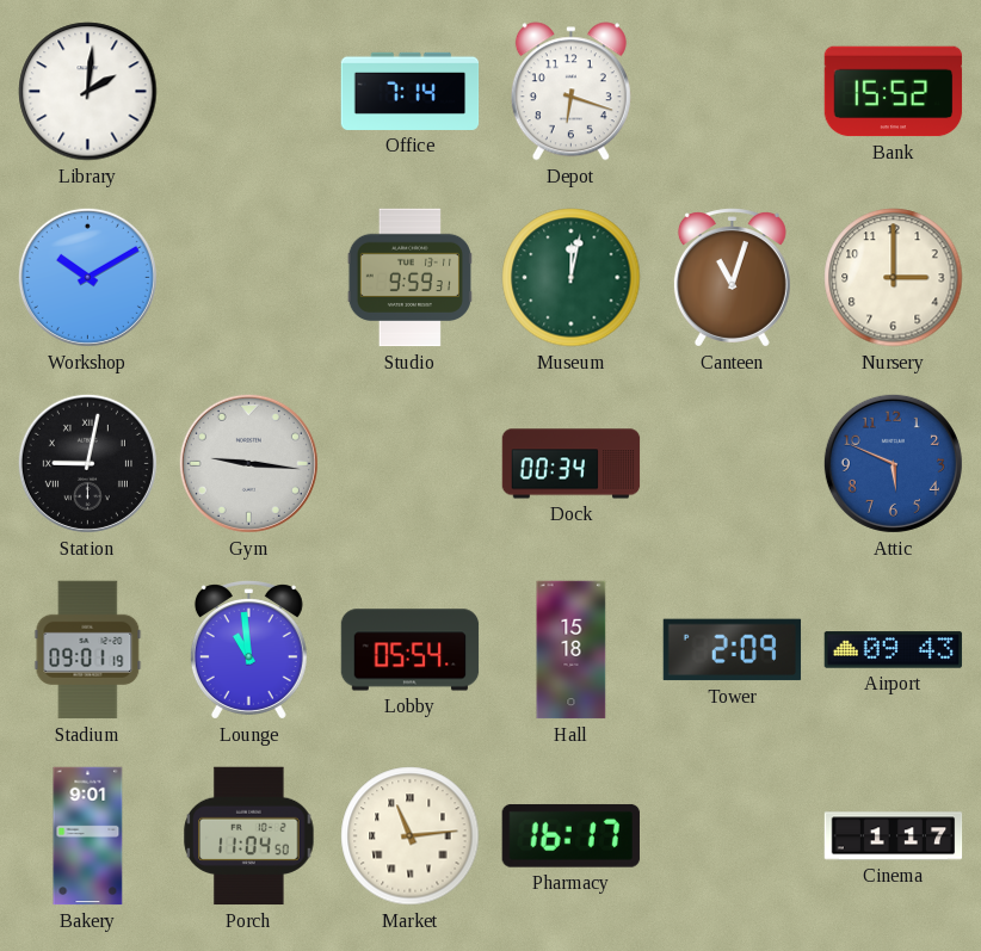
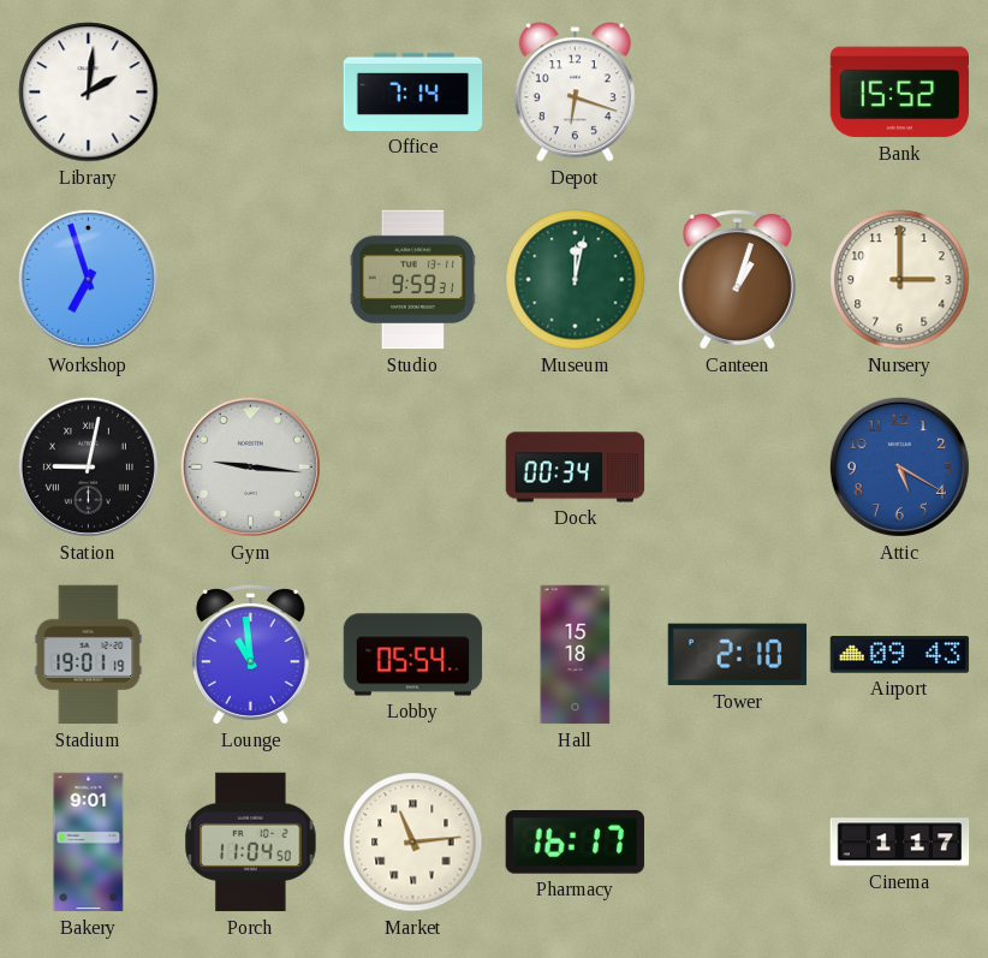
Workshop: 10:10 -> 6:57
Canteen: 11:03 -> 1:03
Attic: 5:49 -> 5:20
Stadium: 09:01 -> 19:01
Tower: 2:09 -> 2:10
